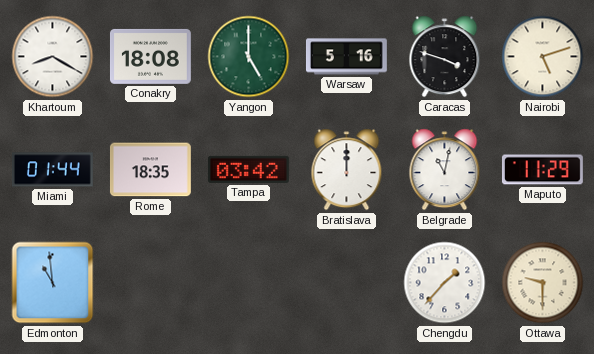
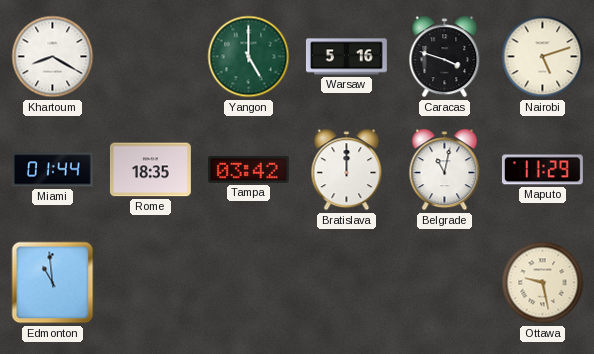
Conakry: 18:08 -> none
Chengdu: 1:37 -> none
Ottawa: 9:30 -> 9:28
